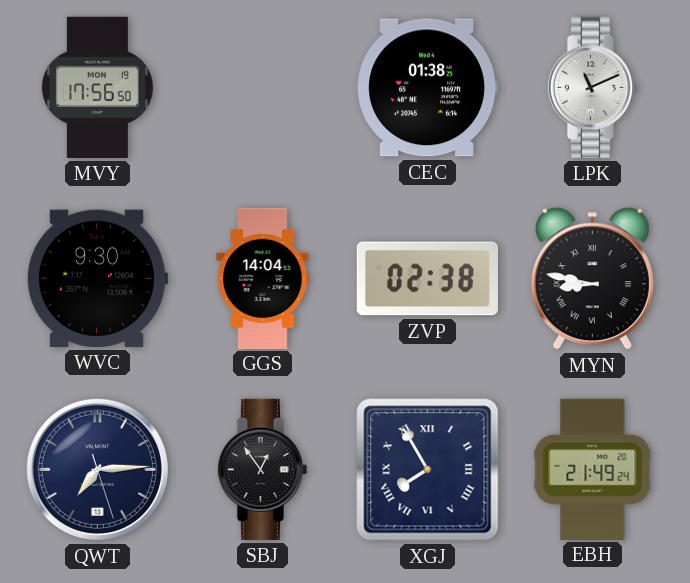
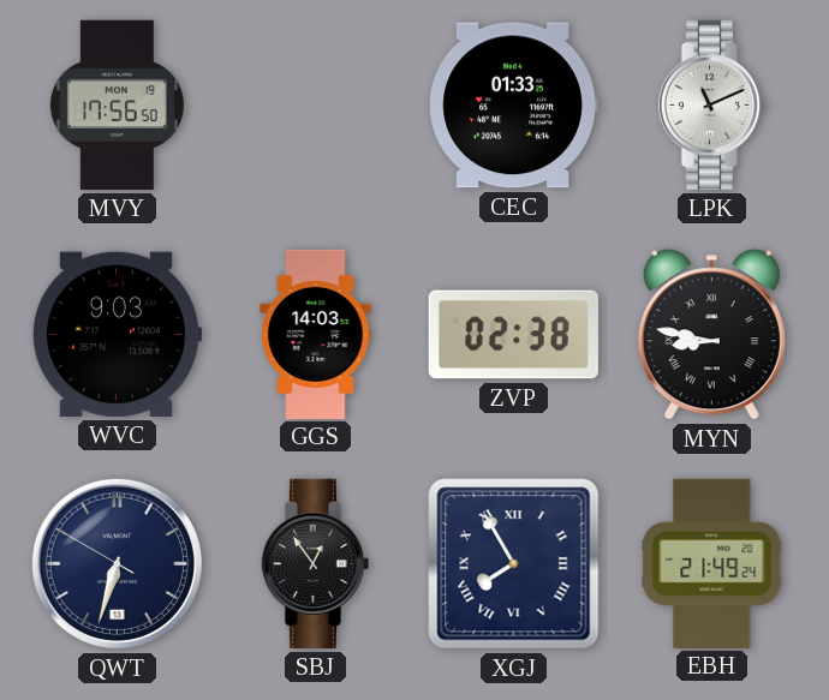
CEC: 01:38 -> 01:33
WVC: 9:30 -> 9:03
GGS: 14:04 -> 14:03
QWT: 7:14 -> 6:32
